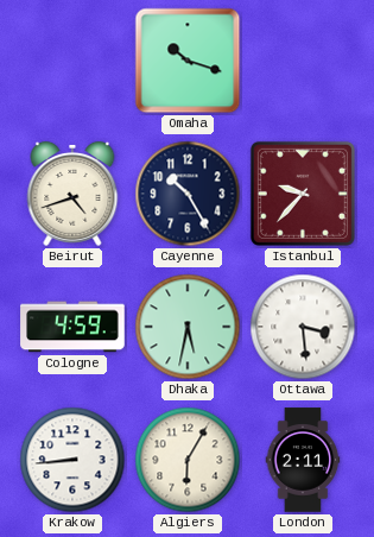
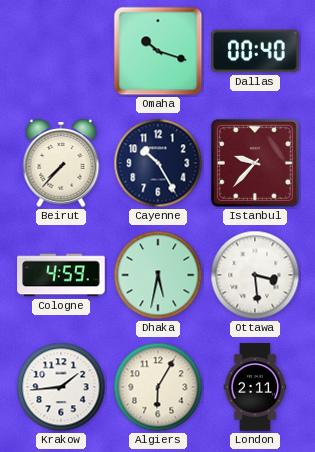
Dallas: none -> 00:40
Beirut: 4:42 -> 7:37
Krakow: 8:44 -> 1:44
